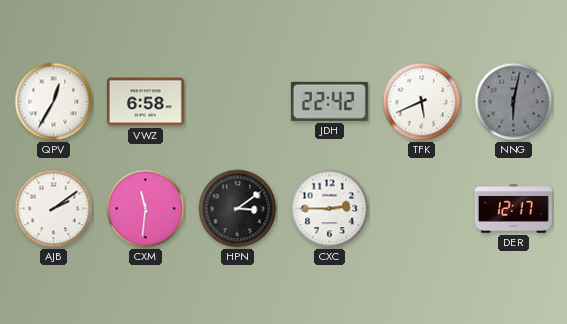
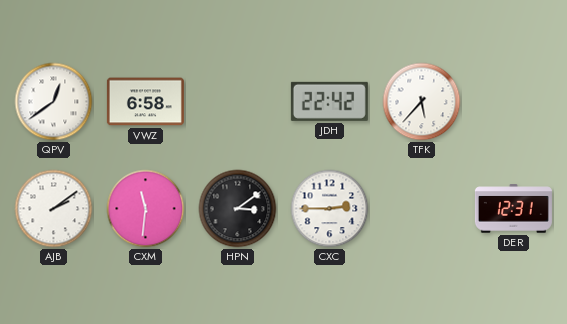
QPV: 12:35 -> 12:39
TFK: 5:41 -> 5:37
NNG: 6:02 -> none
DER: 12:17 -> 12:31
